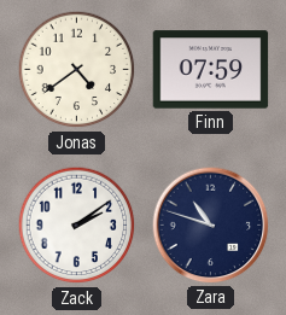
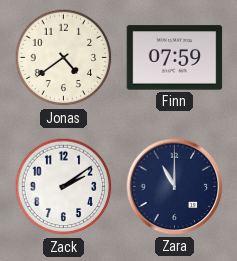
Zara: 10:48 -> 11:00
